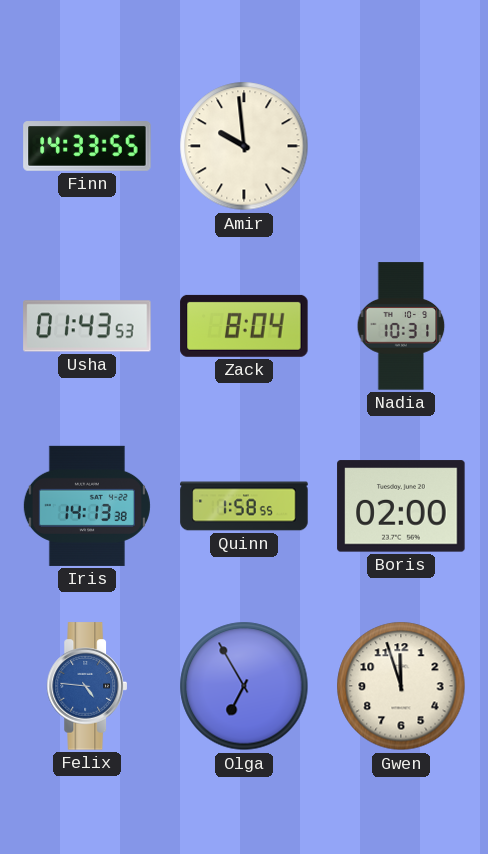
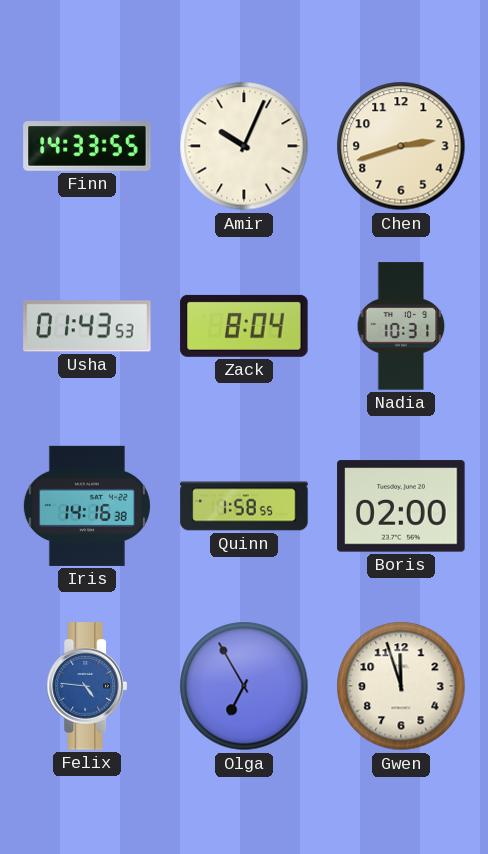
Amir: 9:59 -> 10:04
Chen: none -> 2:42
Iris: 14:13 -> 14:16
